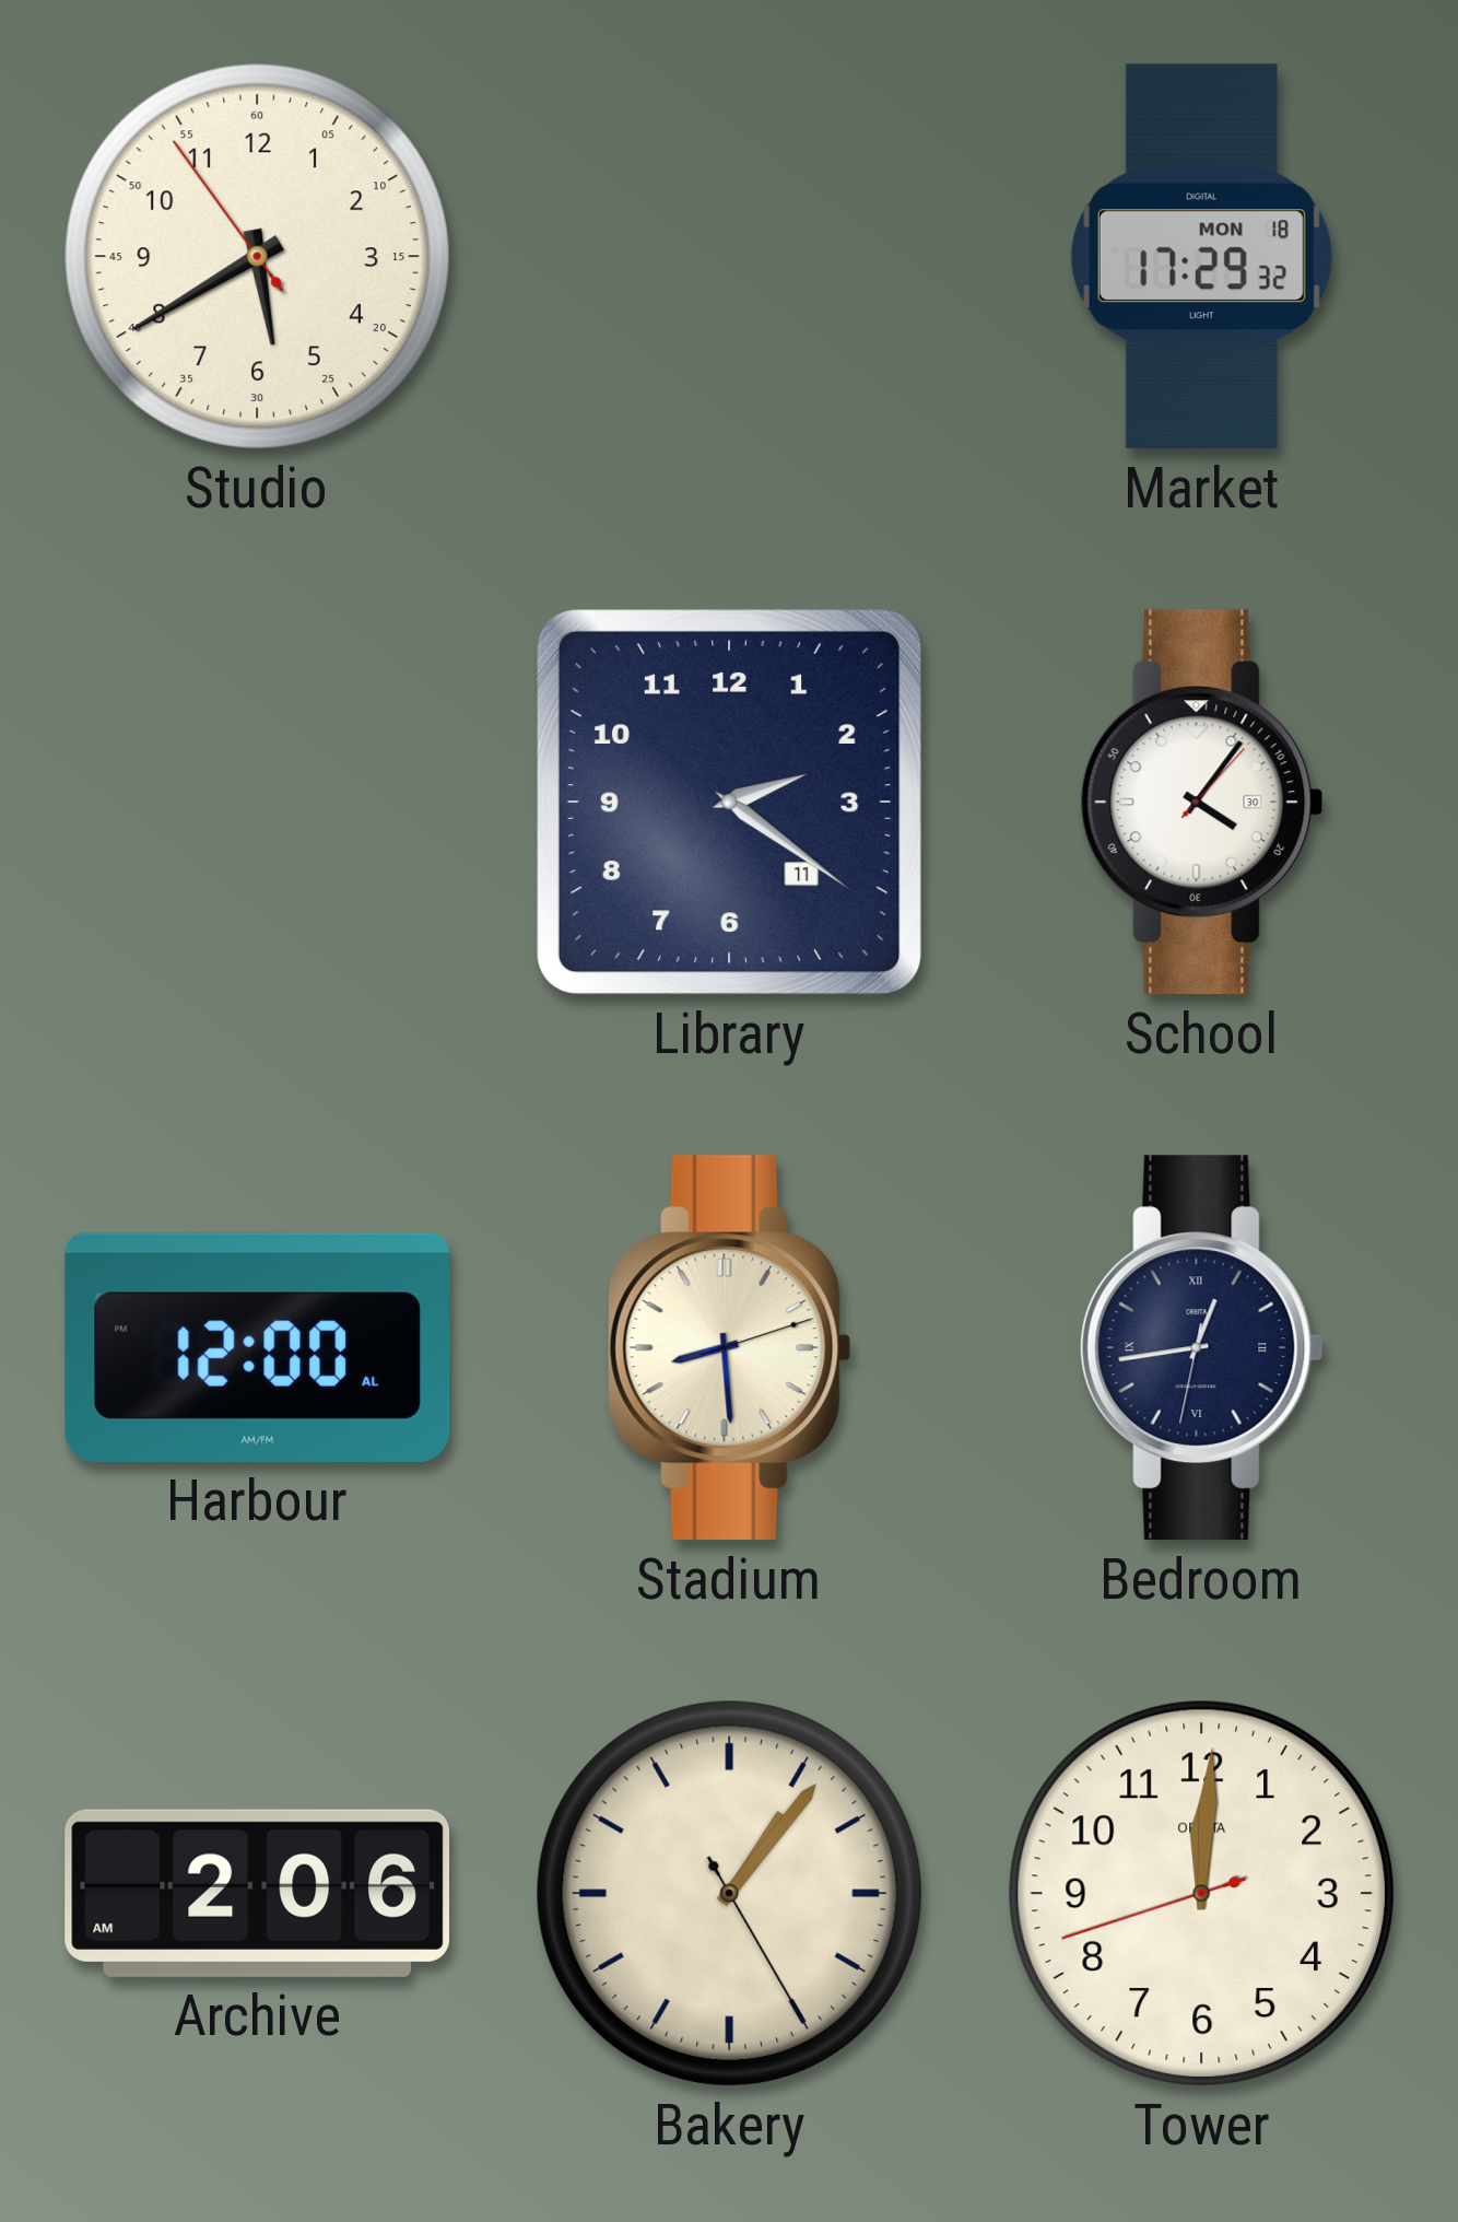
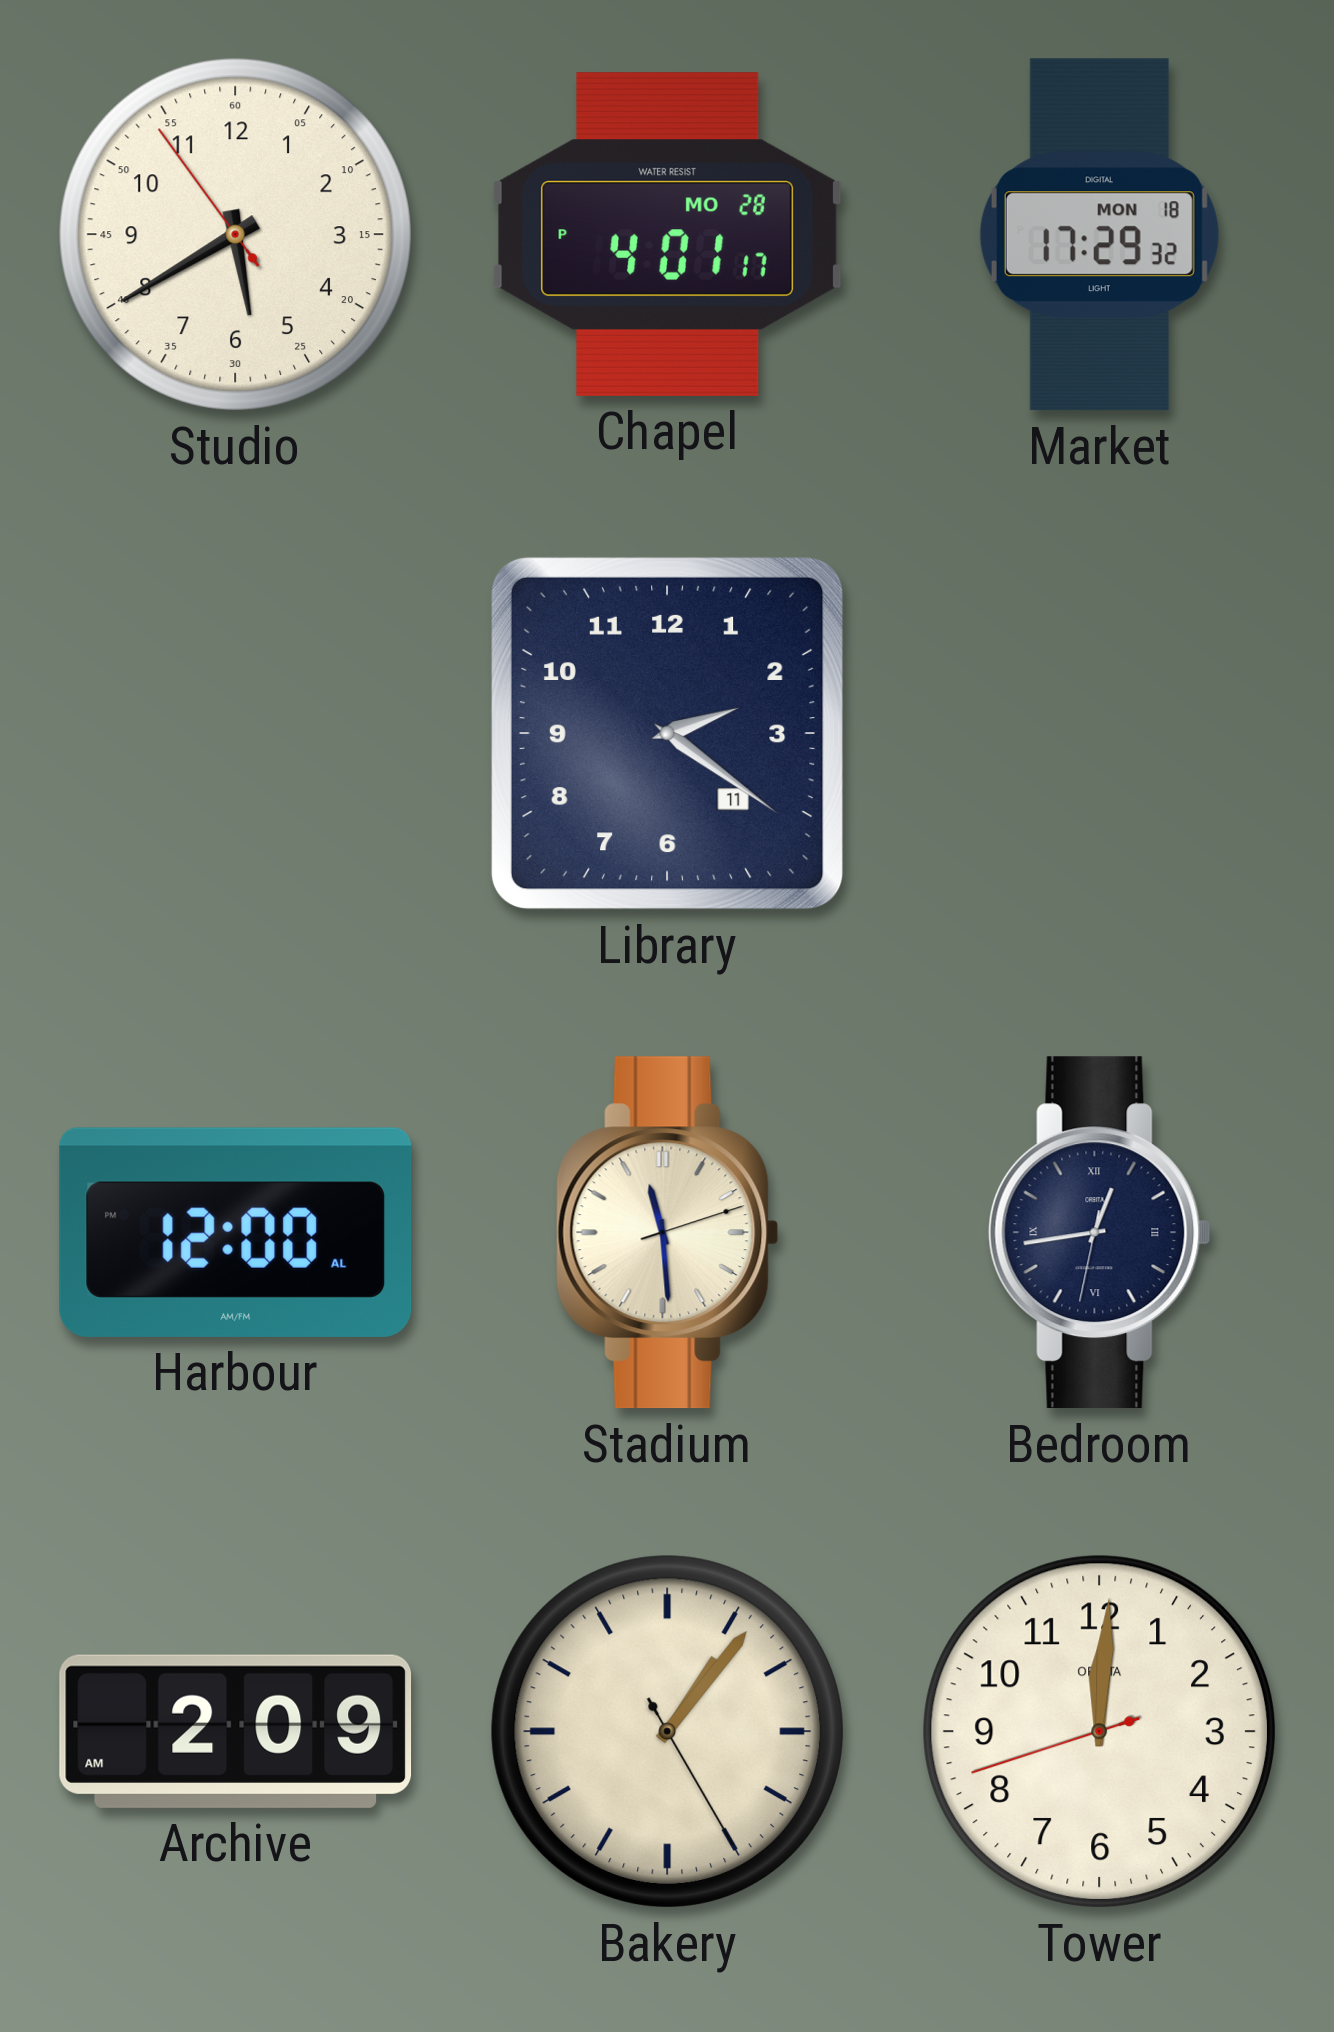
Chapel: none -> 4:01
School: 4:06 -> none
Stadium: 8:29 -> 11:29
Archive: 2:06 -> 2:09
